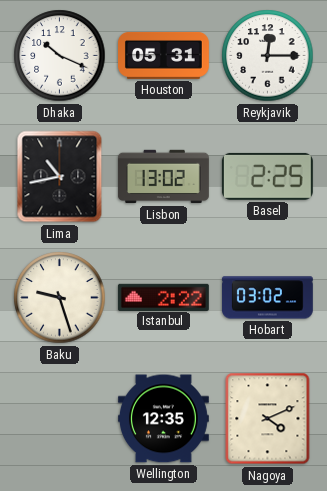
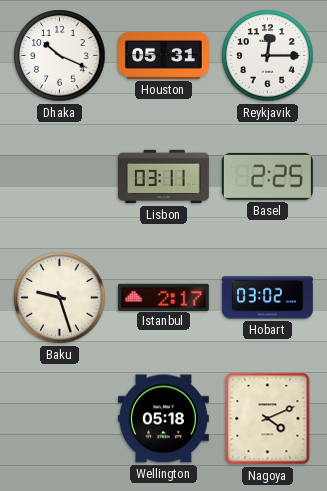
Lima: 10:43 -> none
Lisbon: 13:02 -> 03:11
Istanbul: 2:22 -> 2:17
Wellington: 12:35 -> 05:18
